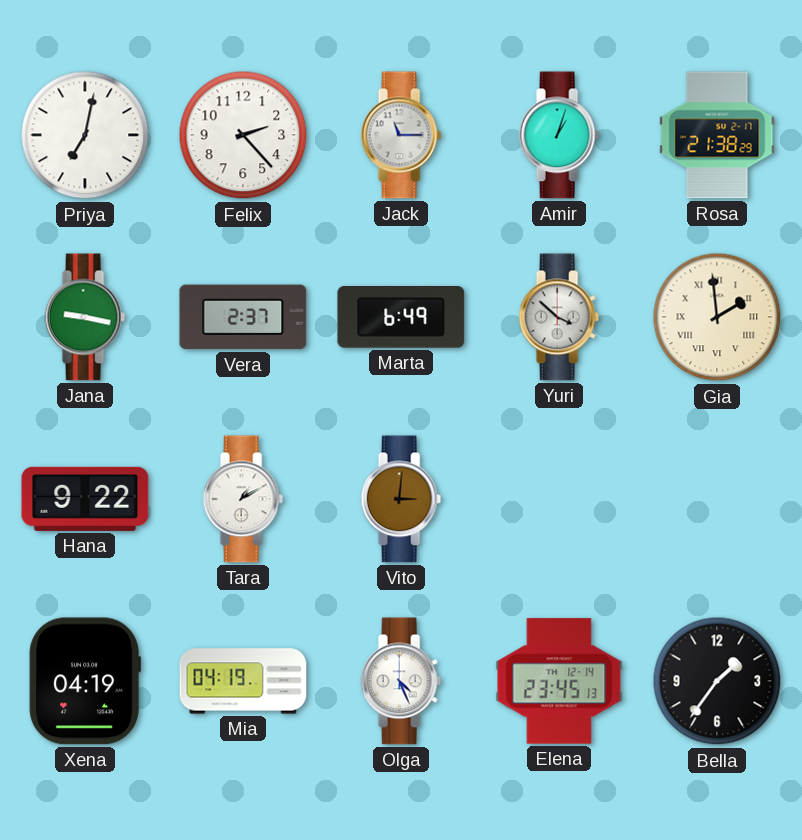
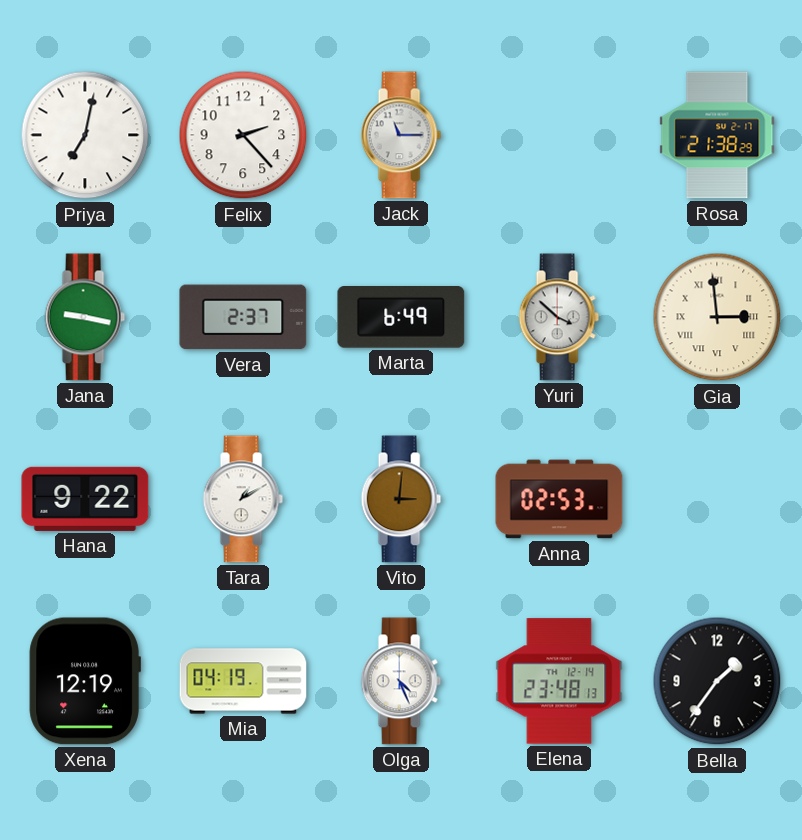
Amir: 1:03 -> none
Gia: 1:59 -> 2:59
Anna: none -> 02:53
Xena: 04:19 -> 12:19
Elena: 23:45 -> 23:48
